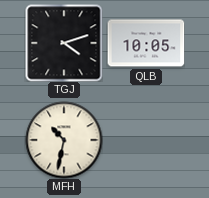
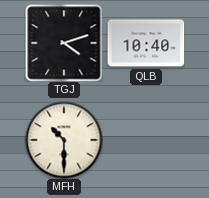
QLB: 10:05 -> 10:40
MFH: 10:32 -> 10:30
